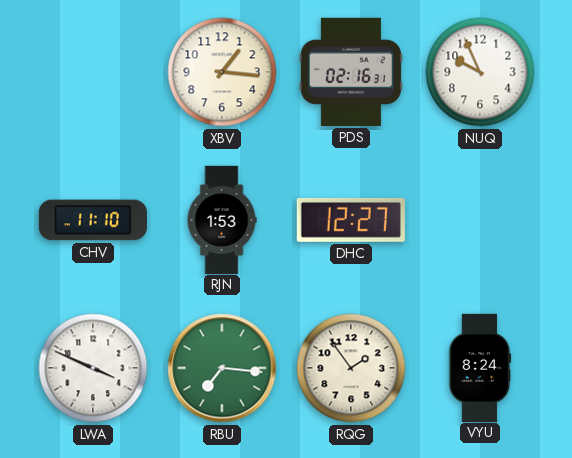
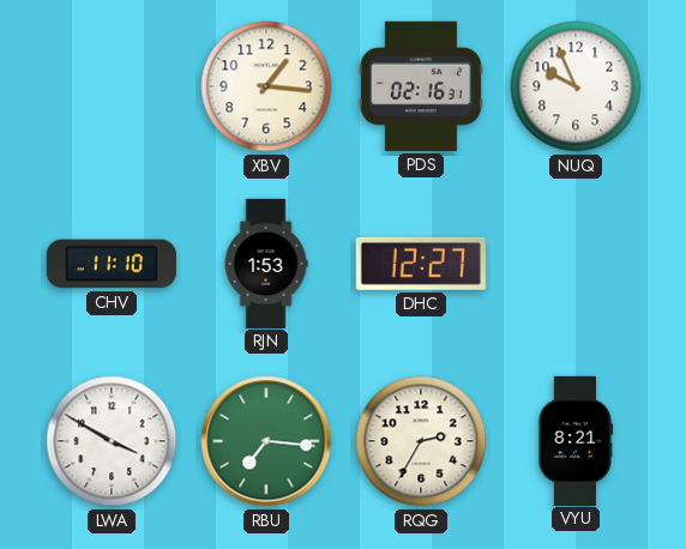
LWA: 3:49 -> 3:50
RQG: 1:54 -> 2:35
VYU: 8:24 -> 8:21
